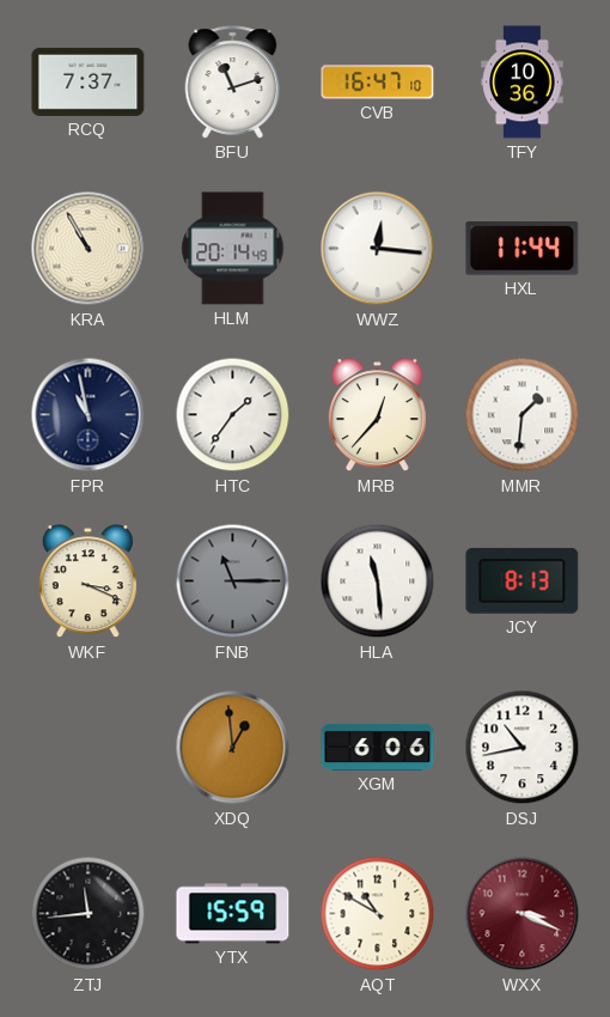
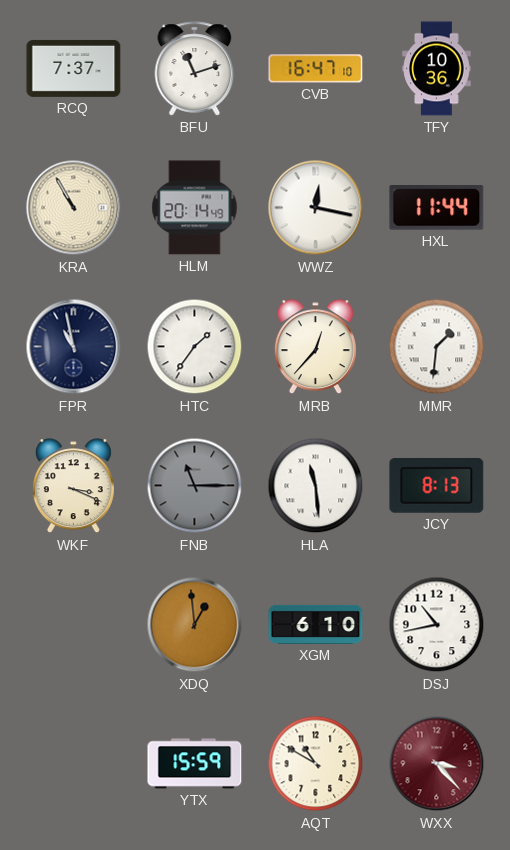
WWZ: 12:16 -> 12:17
XGM: 6:06 -> 6:10
ZTJ: 11:44 -> none
WXX: 3:19 -> 3:23
